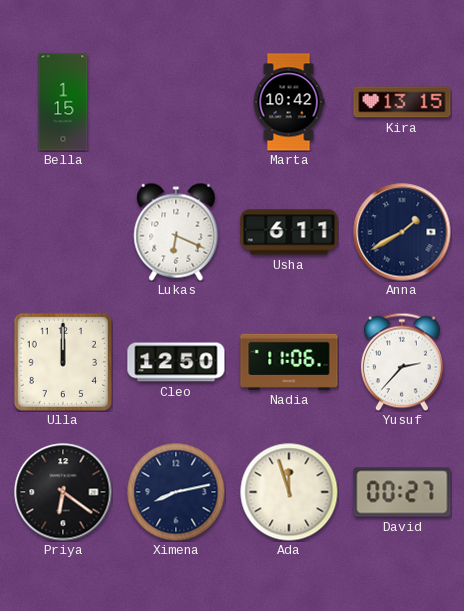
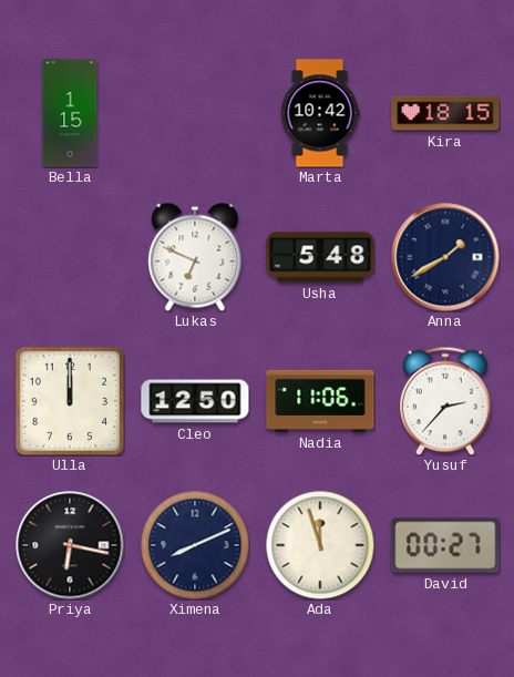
Kira: 13:15 -> 18:15
Lukas: 6:19 -> 6:49
Usha: 6:11 -> 5:48
Priya: 6:21 -> 6:17
Ximena: 8:13 -> 8:11
